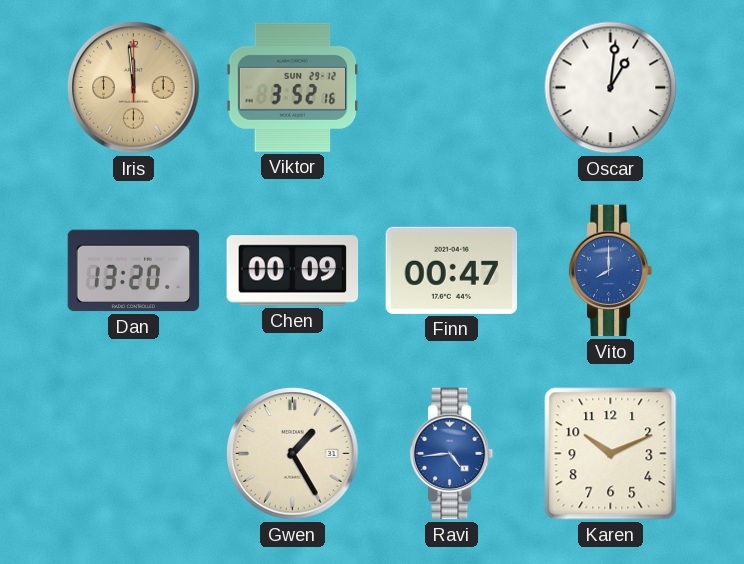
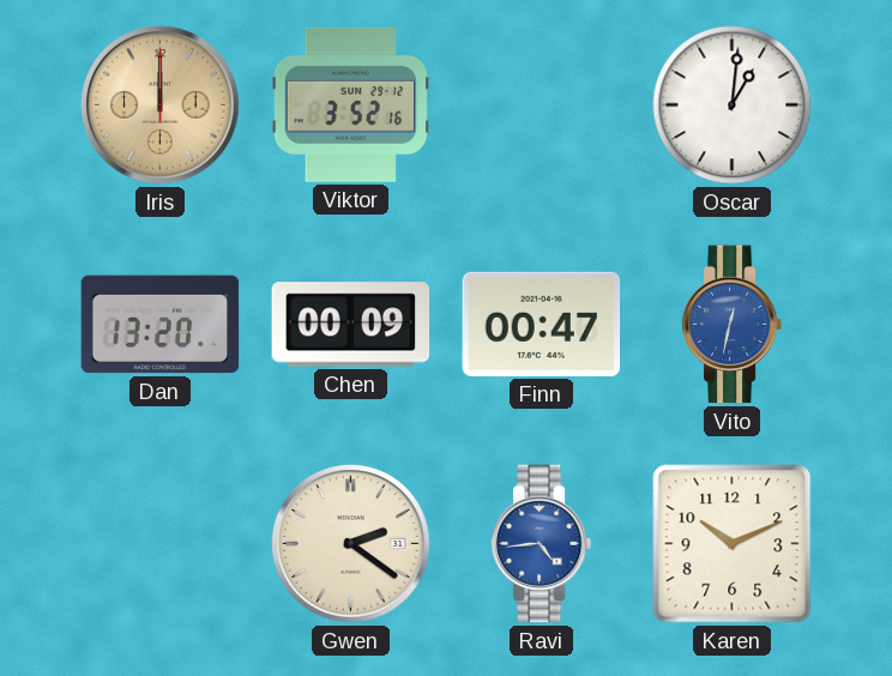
Iris: 11:59 -> 12:00
Vito: 8:00 -> 12:32
Gwen: 1:25 -> 2:21
